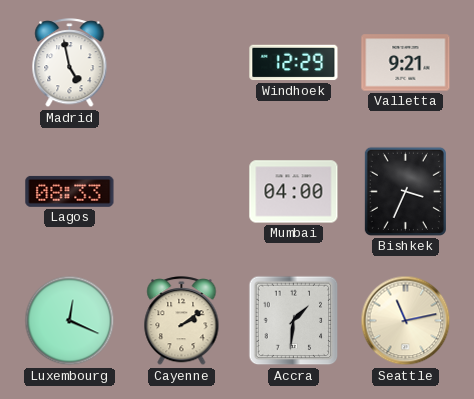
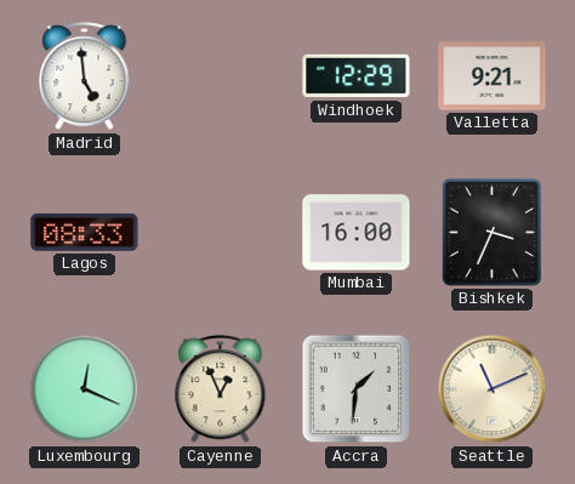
Madrid: 4:58 -> 4:59
Mumbai: 04:00 -> 16:00
Cayenne: 2:09 -> 12:56
Seattle: 11:13 -> 11:11
